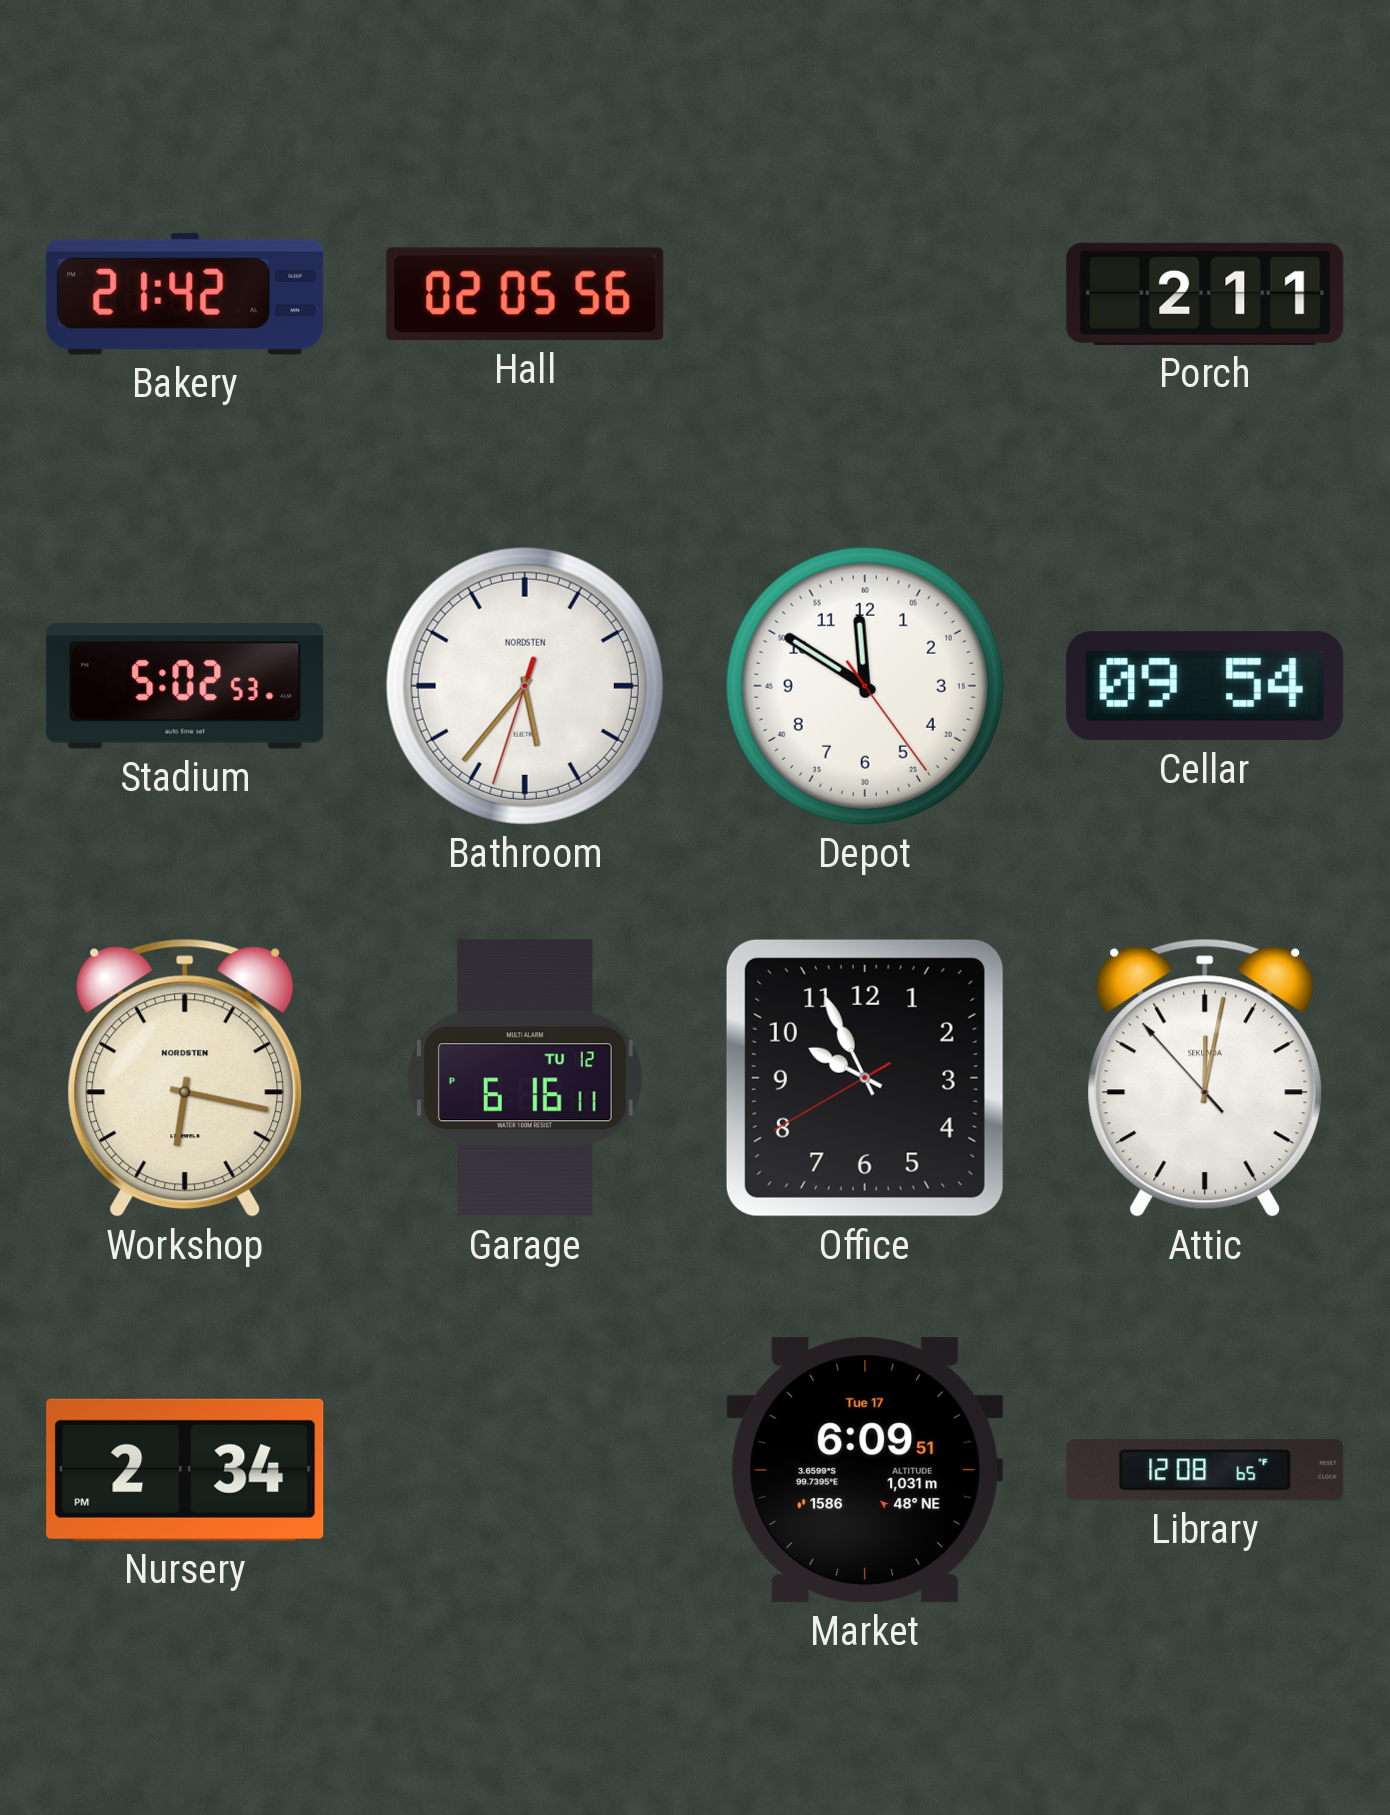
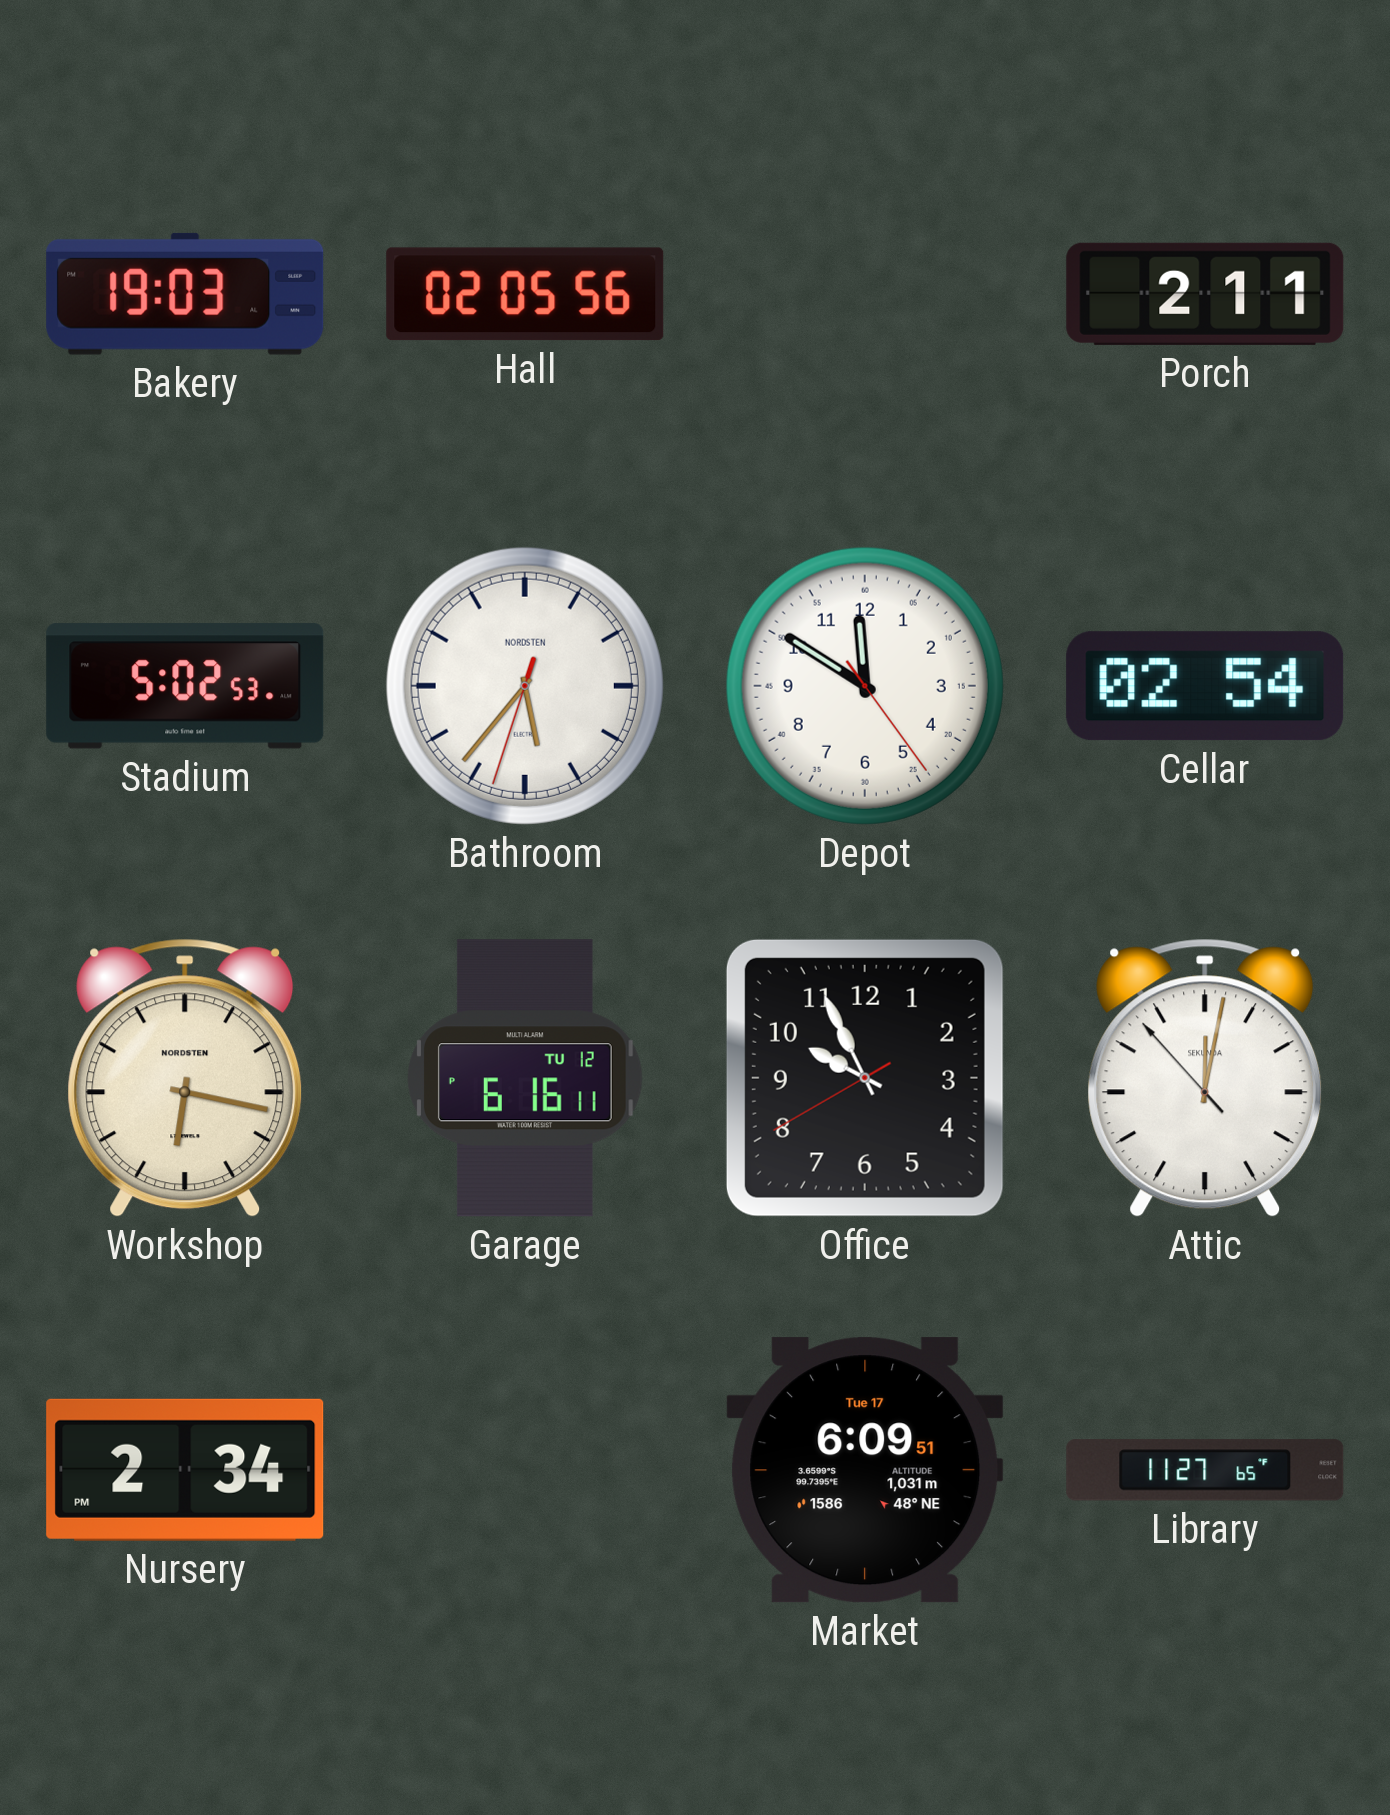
Bakery: 21:42 -> 19:03
Cellar: 09:54 -> 02:54
Library: 12:08 -> 11:27
